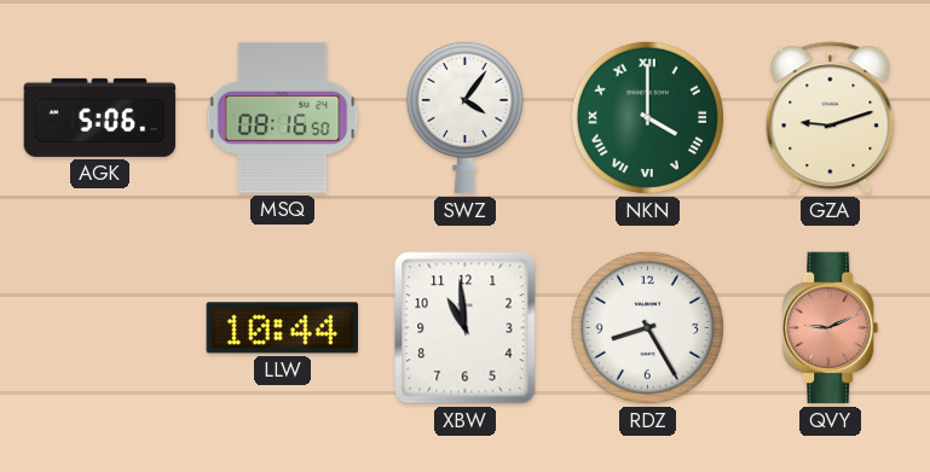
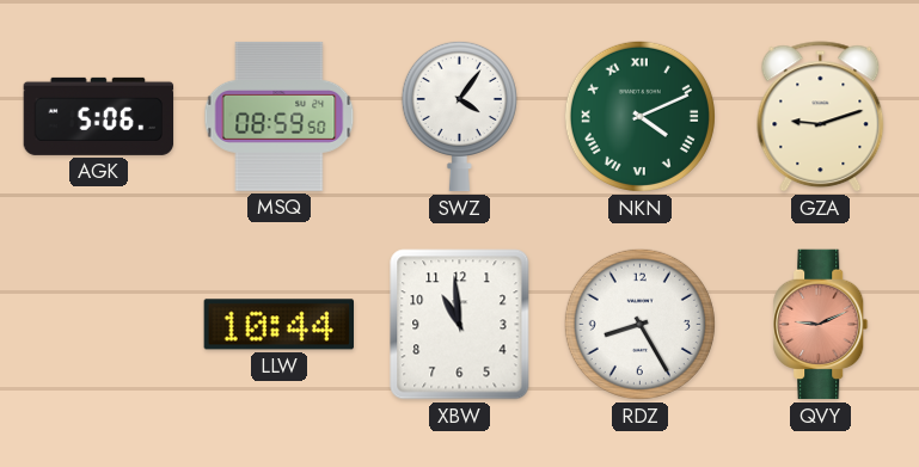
MSQ: 08:16 -> 08:59
NKN: 4:00 -> 4:11
